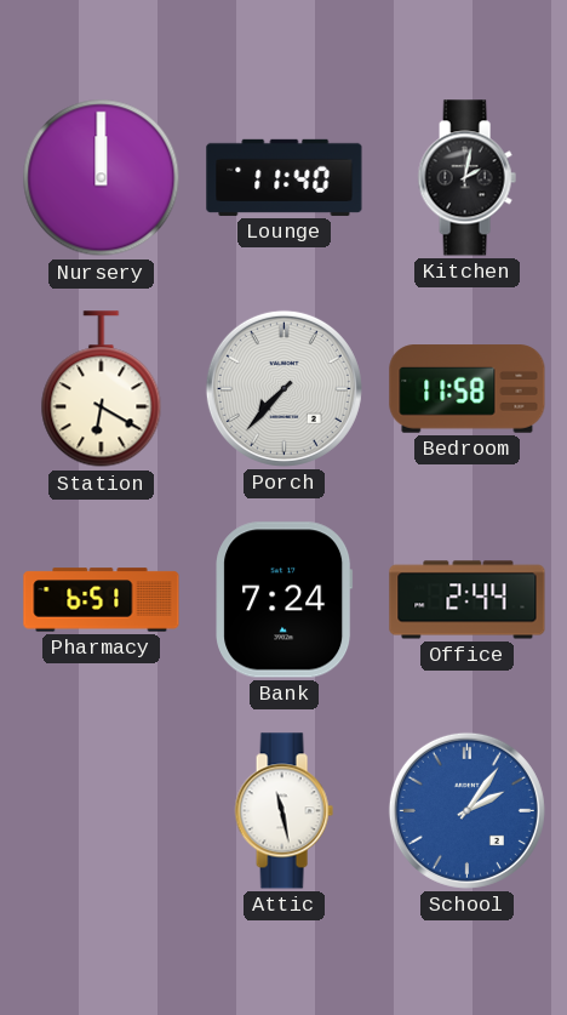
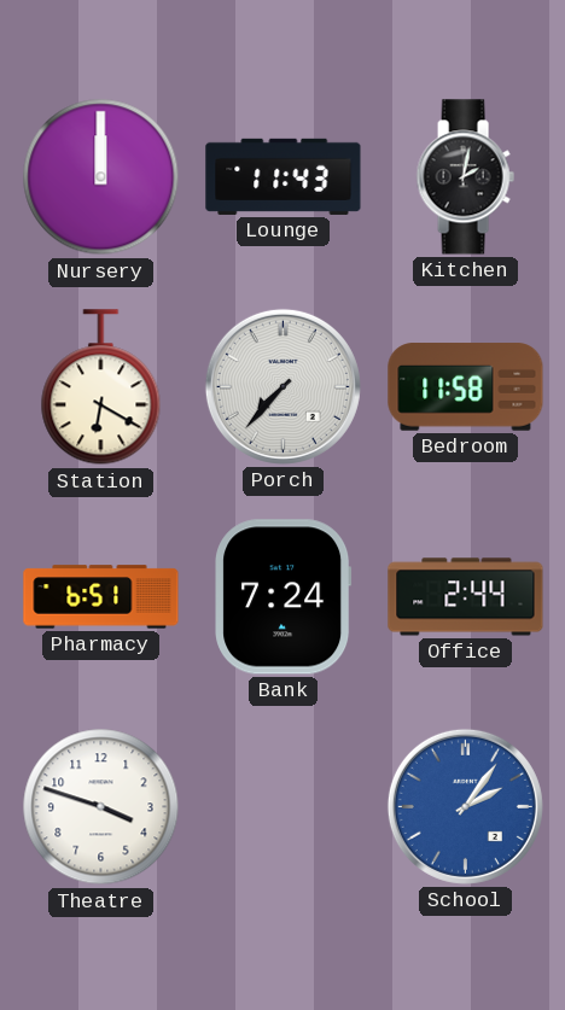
Lounge: 11:40 -> 11:43
Theatre: none -> 3:48
Attic: 11:28 -> none
